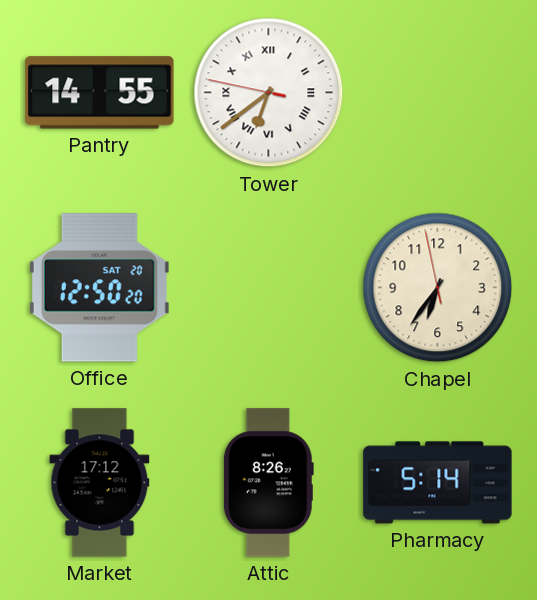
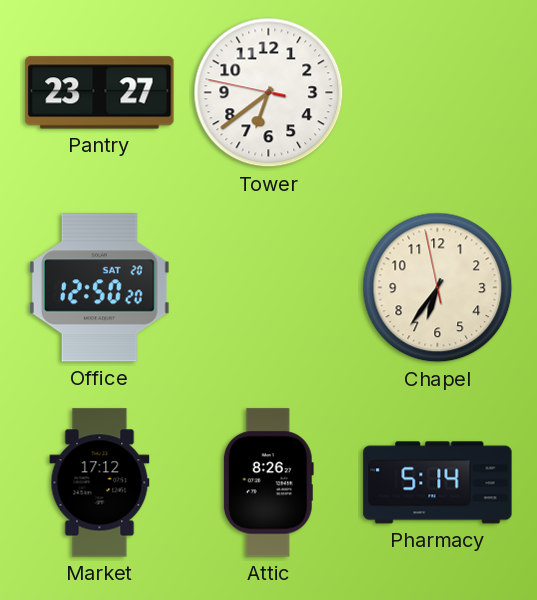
Pantry: 14:55 -> 23:27
Tower numerals: Roman -> Arabic
